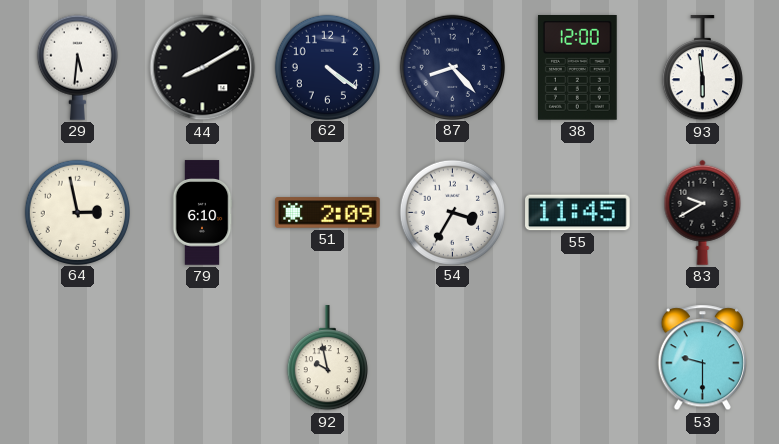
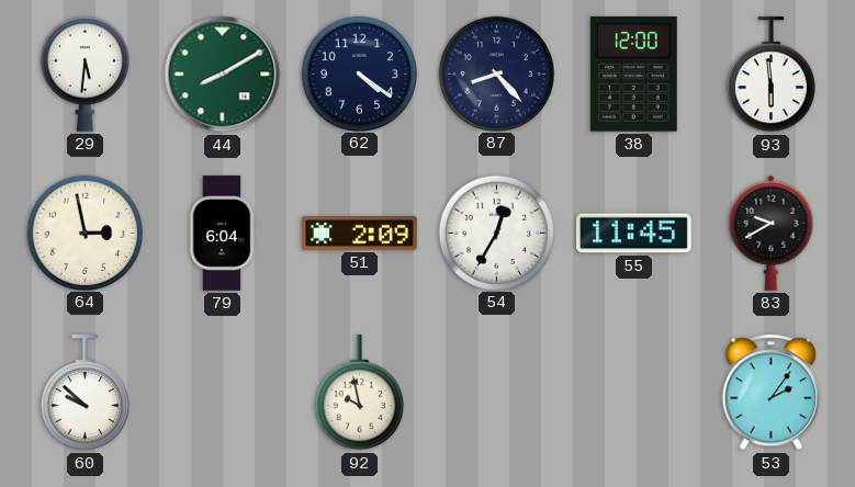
44 dial: black -> green
79: 6:10 -> 6:04
54: 3:35 -> 12:35
60: none -> 9:52
53: 9:30 -> 2:06
